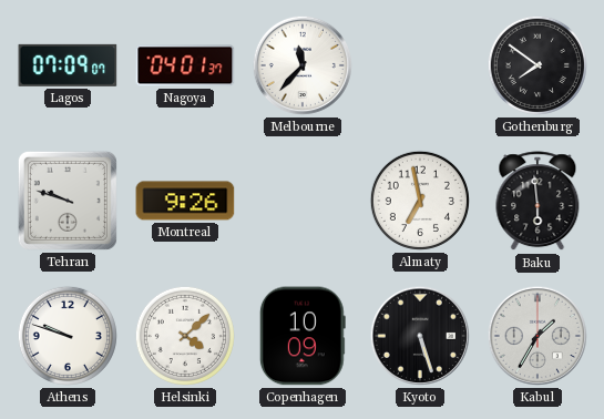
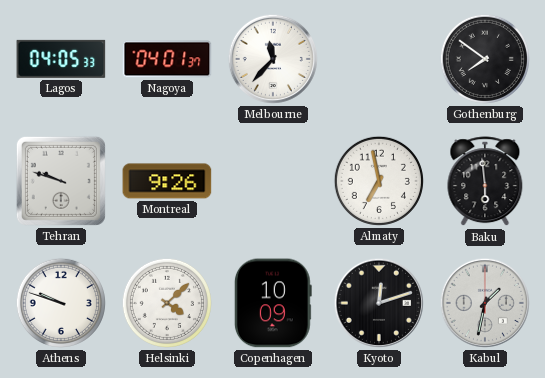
Lagos: 07:09 -> 04:05
Kyoto: 5:27 -> 12:12
Kabul: 1:35 -> 1:32
